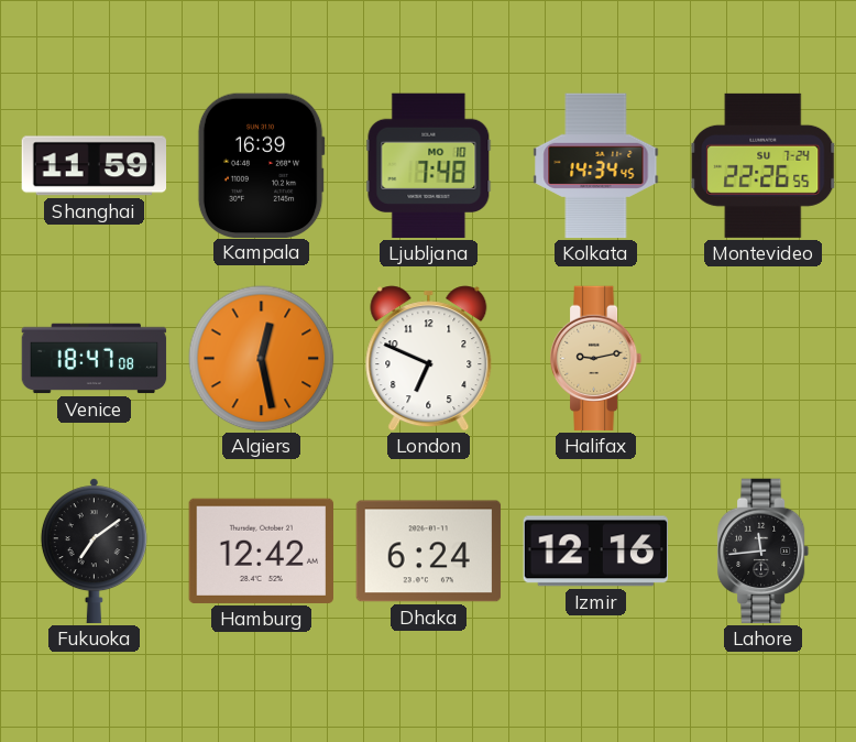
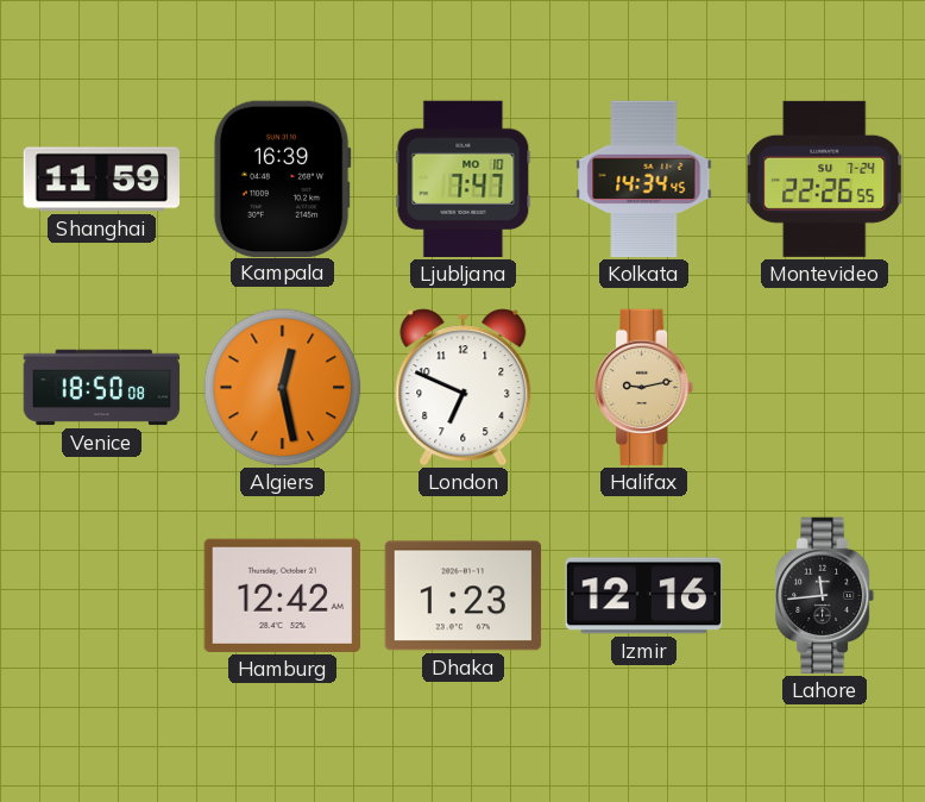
Ljubljana: 7:48 -> 7:47
Venice: 18:47 -> 18:50
Fukuoka: 7:09 -> none
Dhaka: 6:24 -> 1:23
